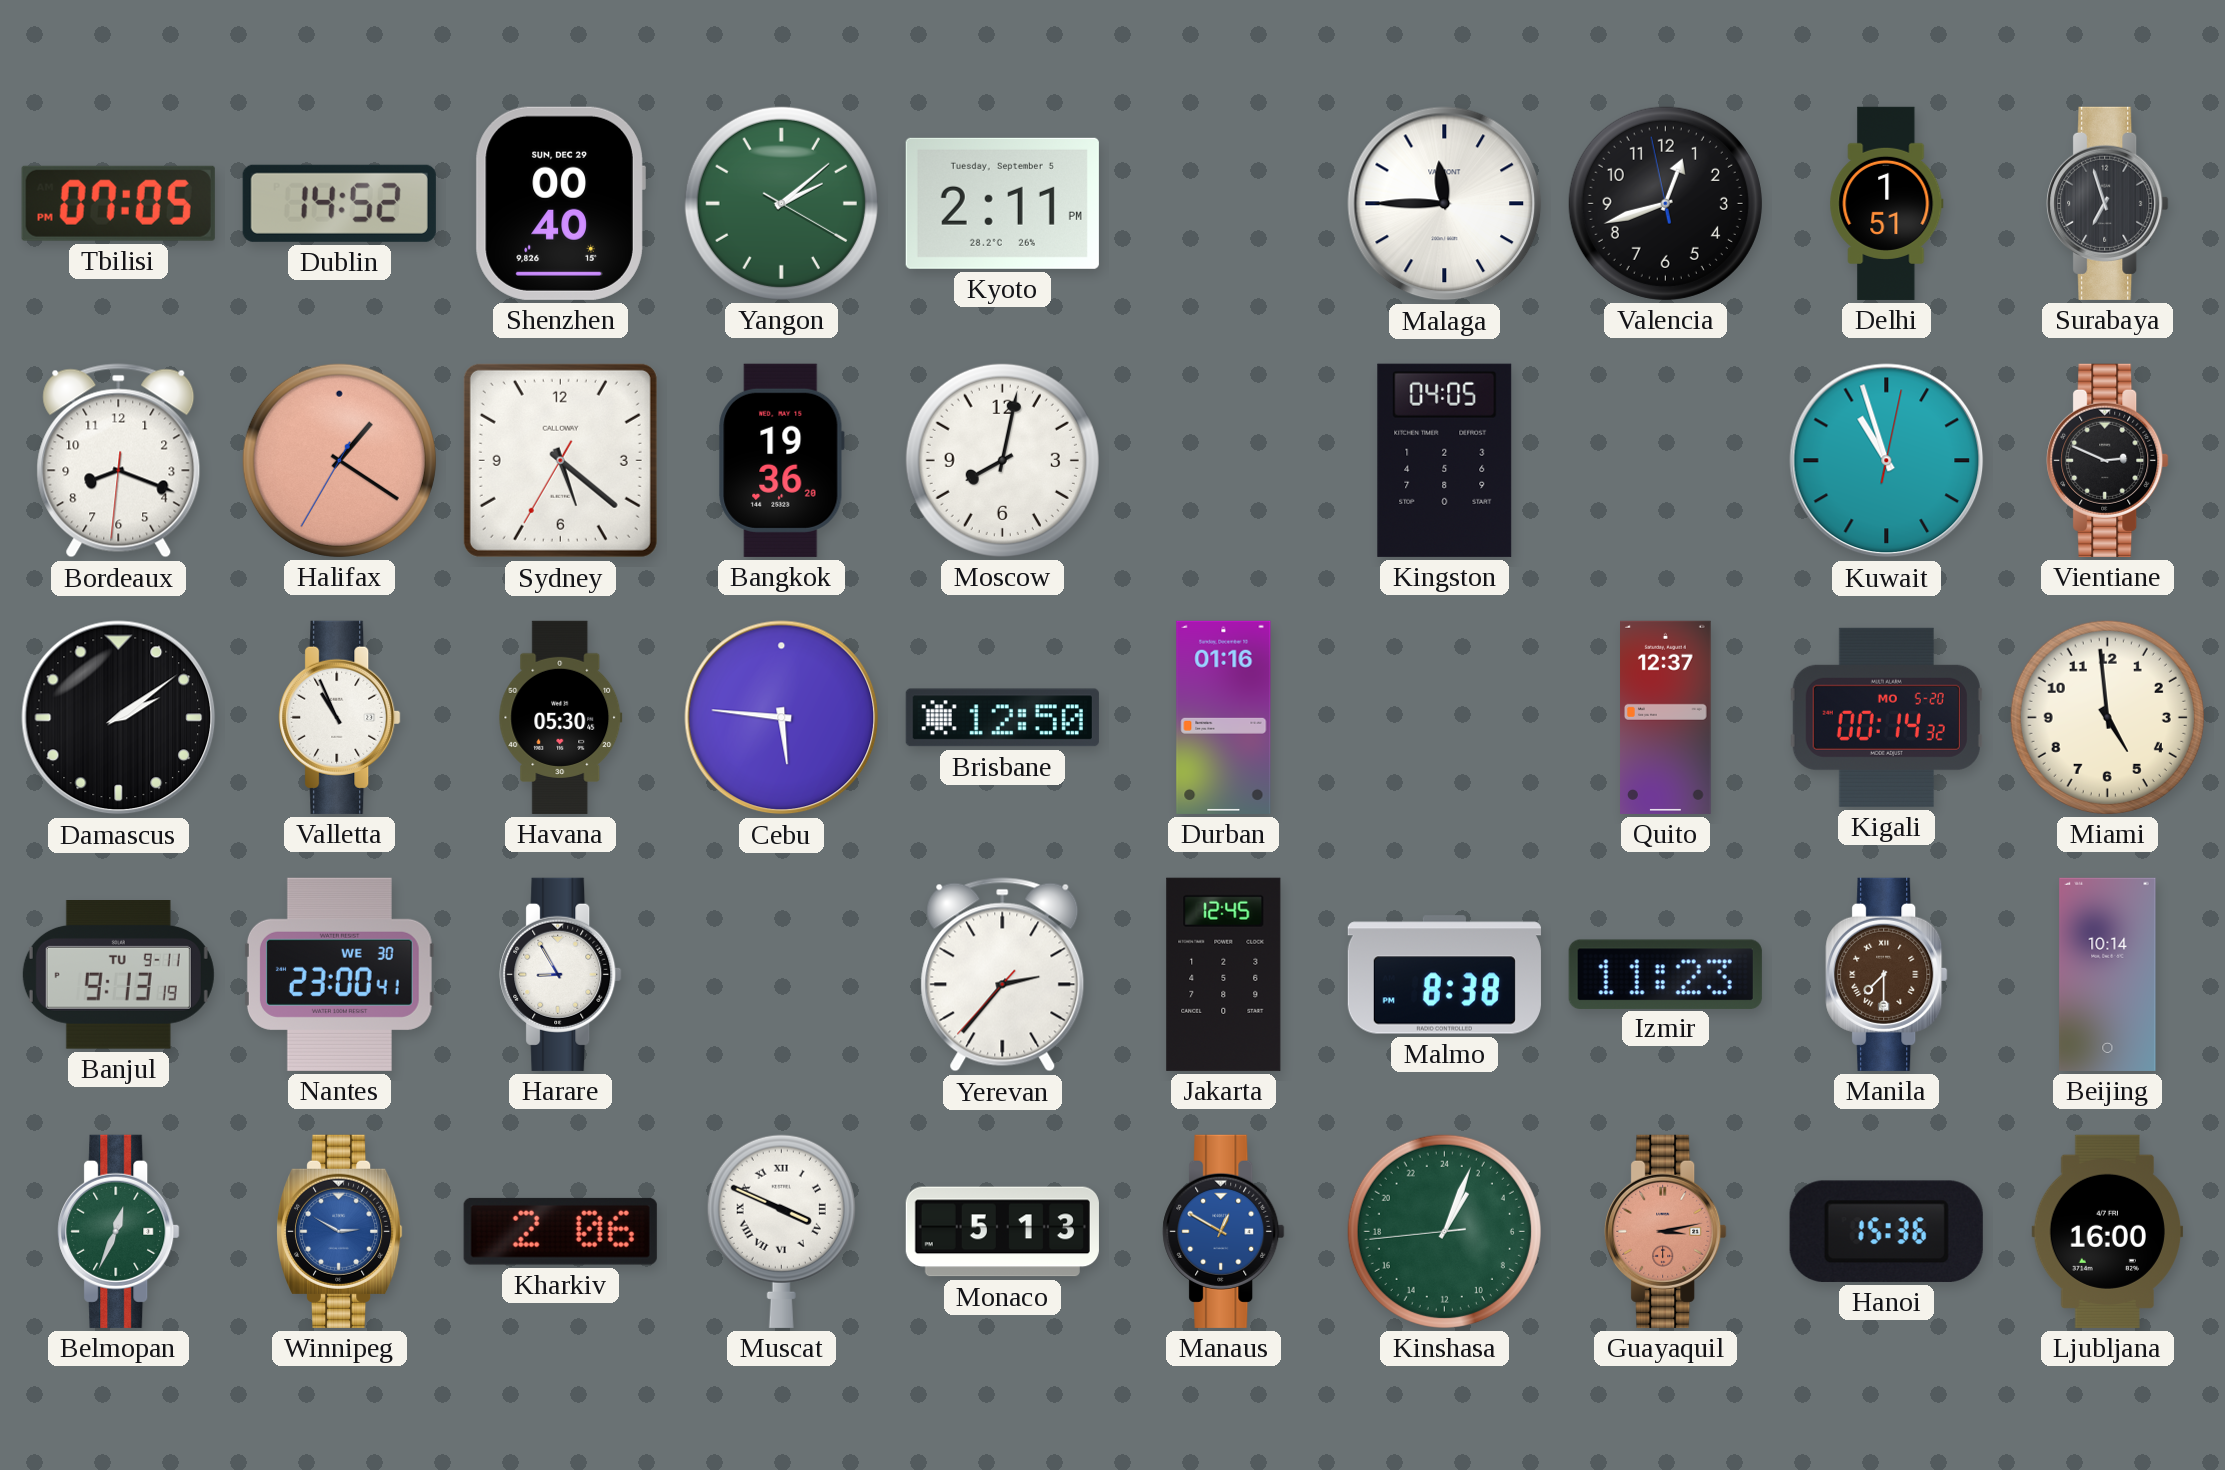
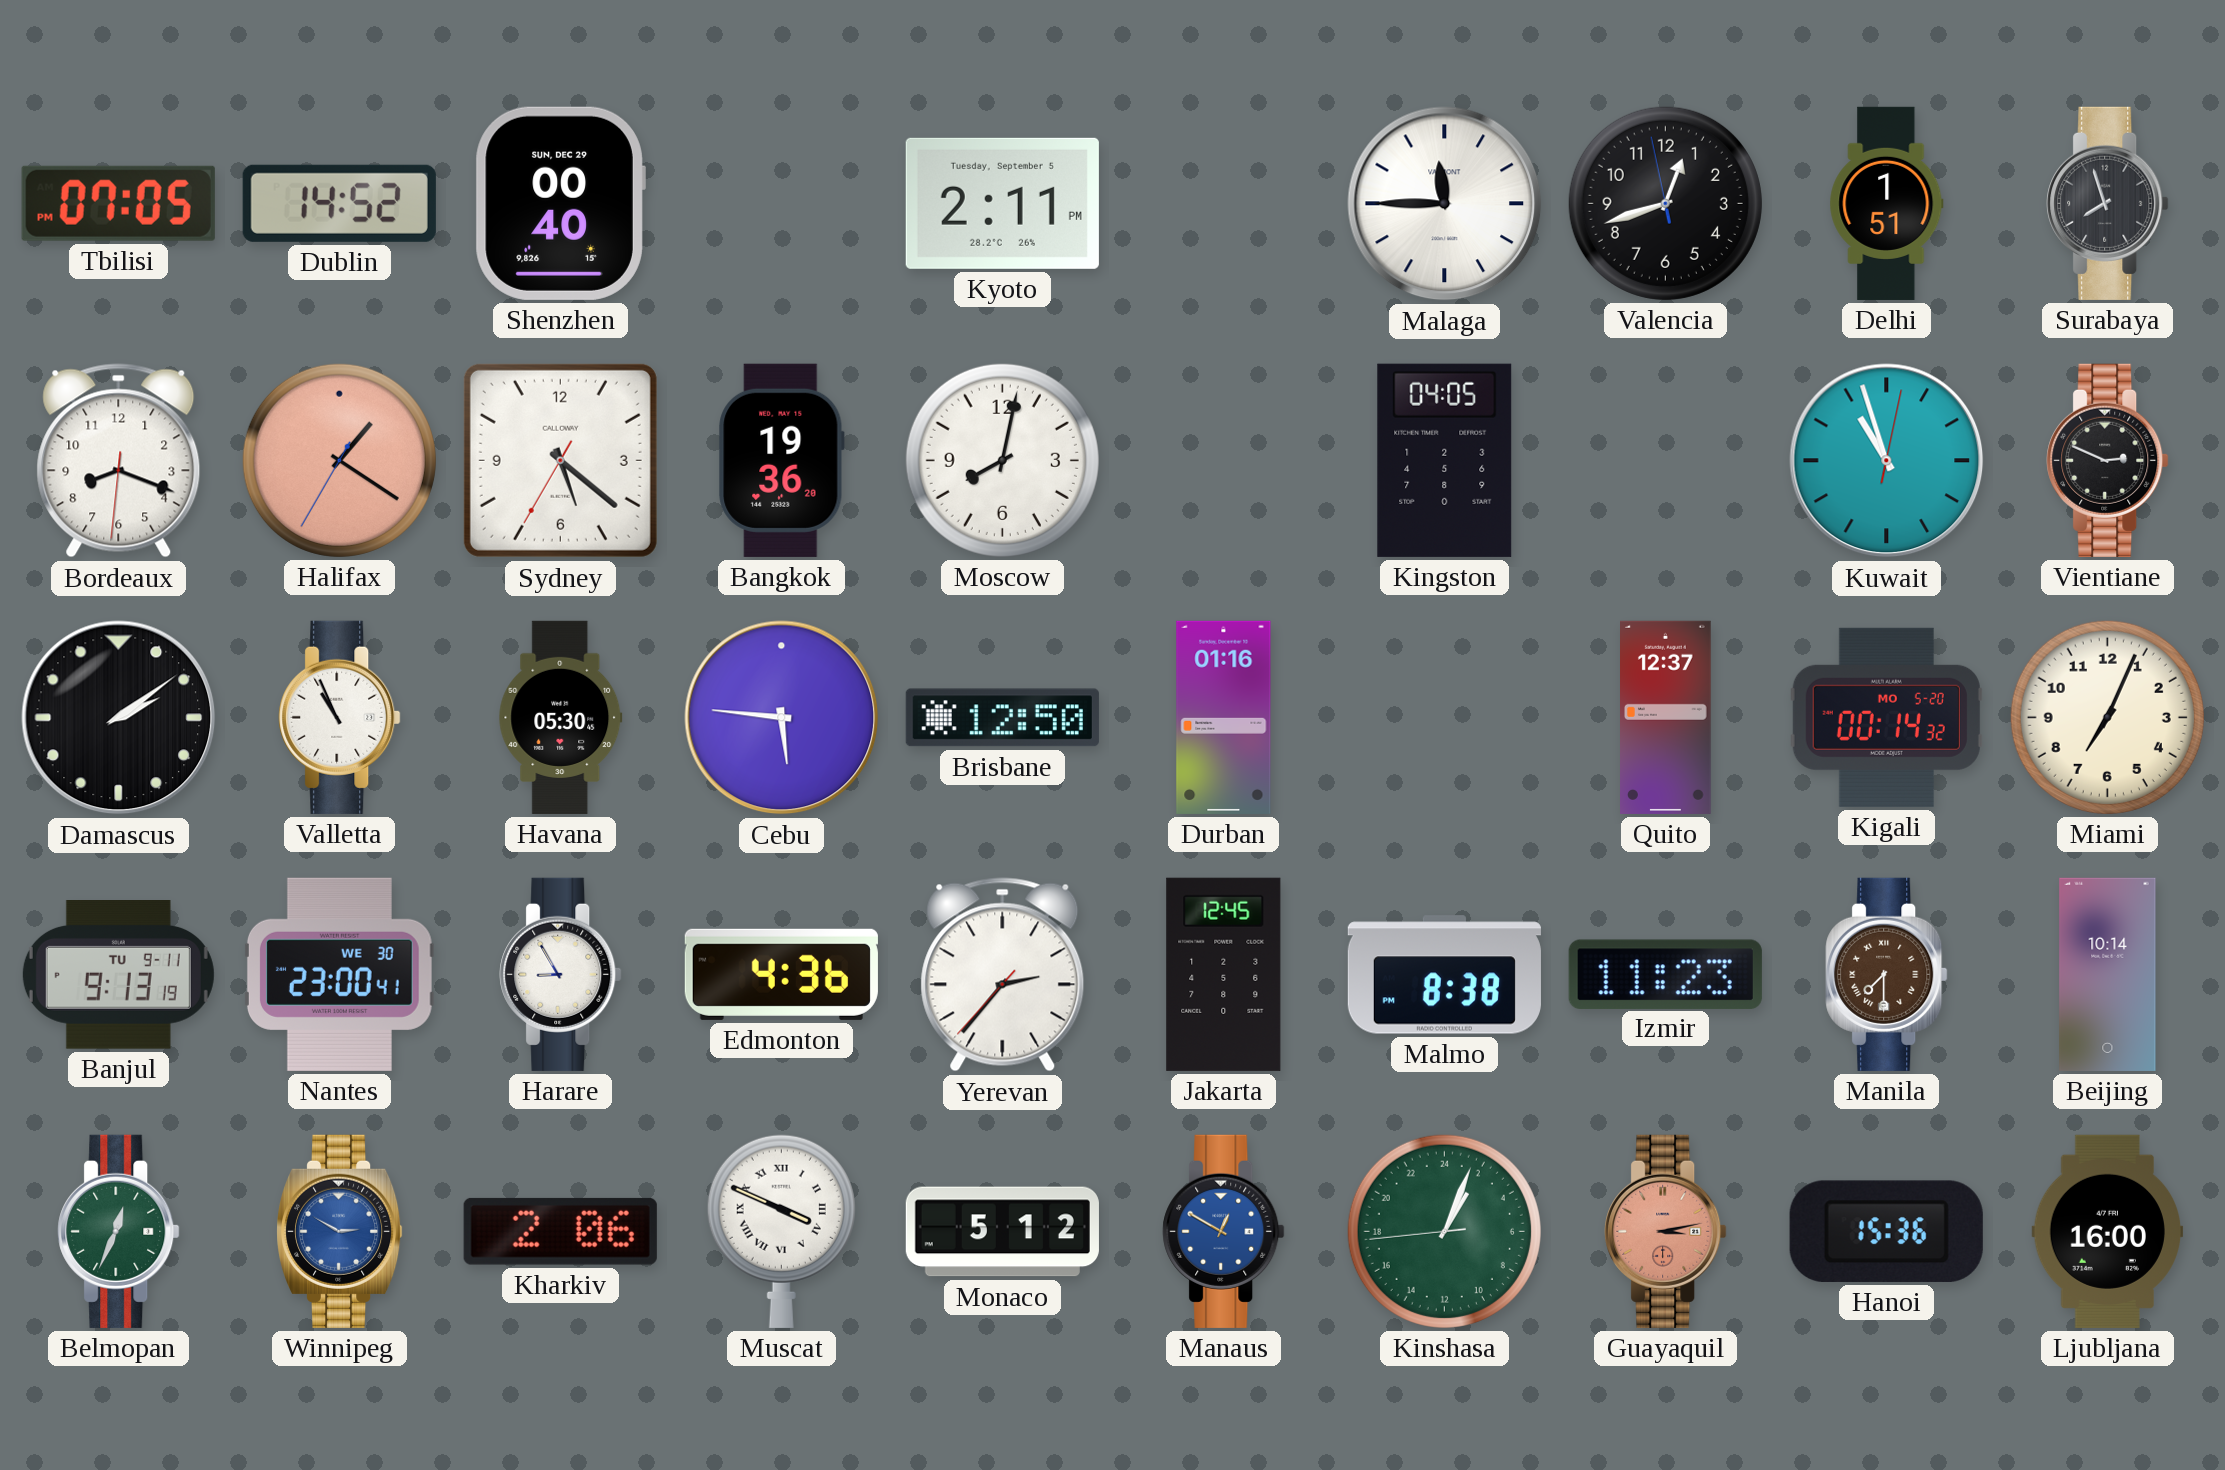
Yangon: 2:08 -> none
Surabaya: 6:57 -> 7:57
Miami: 4:59 -> 7:04
Edmonton: none -> 4:36
Monaco: 5:13 -> 5:12
